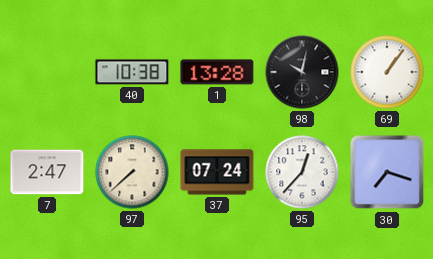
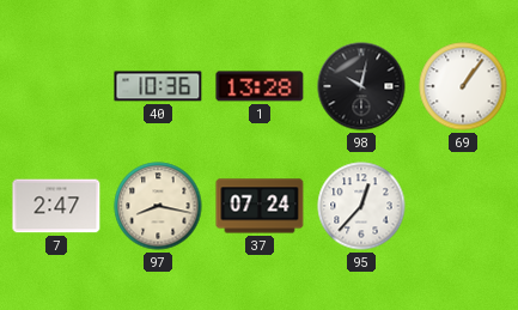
40: 10:38 -> 10:36
97: 7:38 -> 8:17
30: 7:18 -> none
